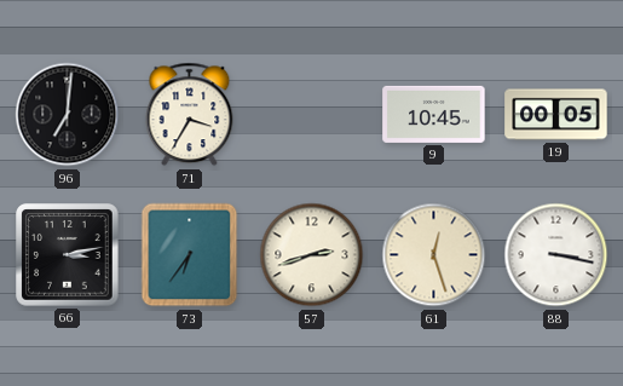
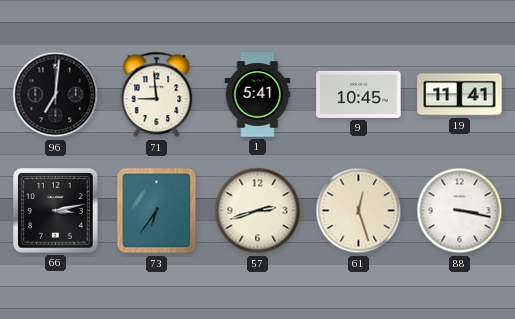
71: 3:35 -> 8:59
1: none -> 5:41
19: 00:05 -> 11:41
